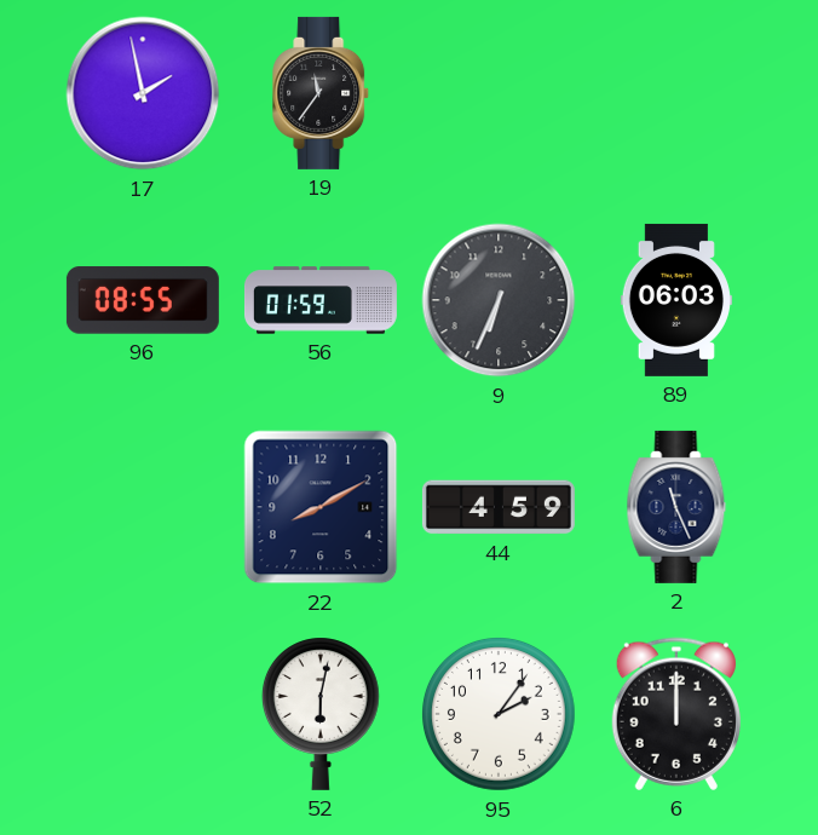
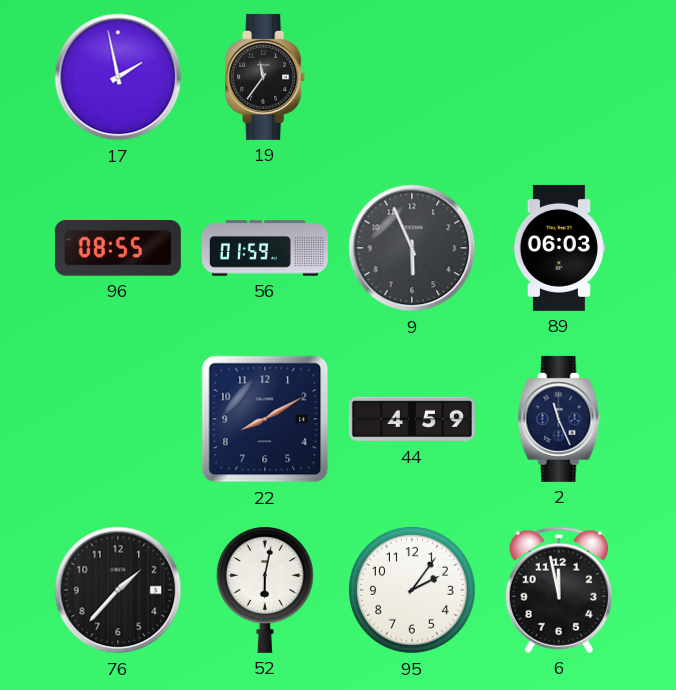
9: 6:34 -> 5:56
76: none -> 1:37
6: 12:00 -> 11:58
